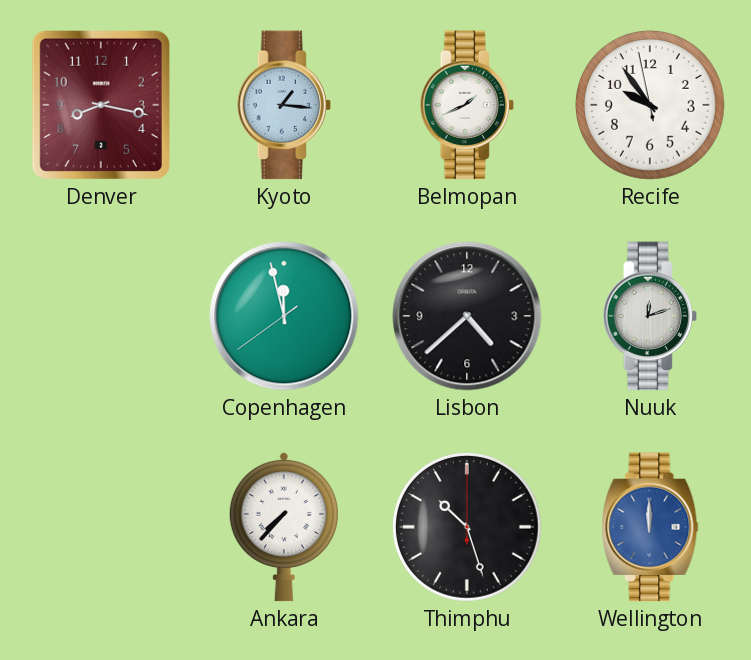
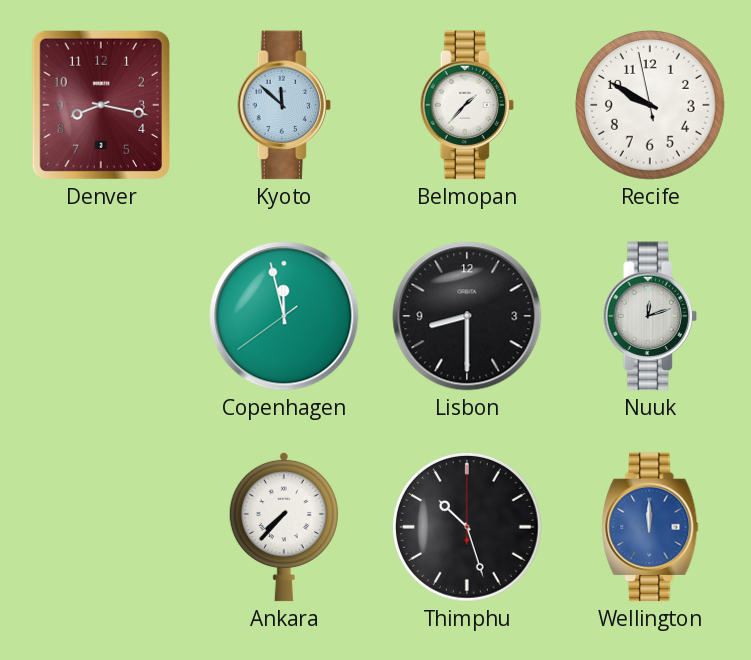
Kyoto: 1:16 -> 11:52
Belmopan: 1:41 -> 1:37
Recife: 9:53 -> 9:49
Lisbon: 4:38 -> 8:30
